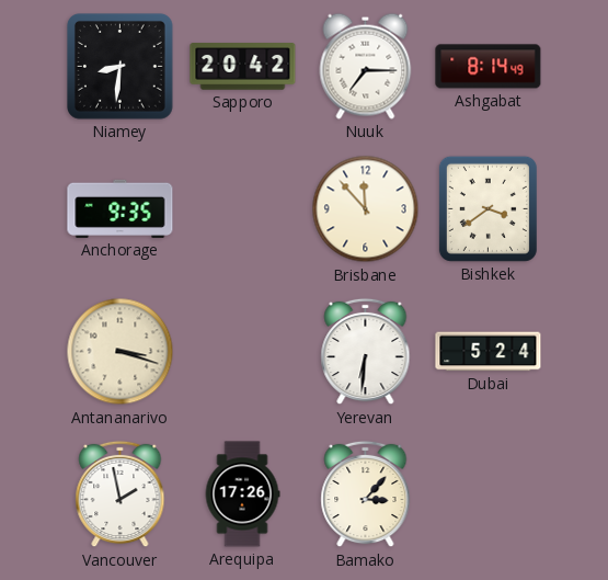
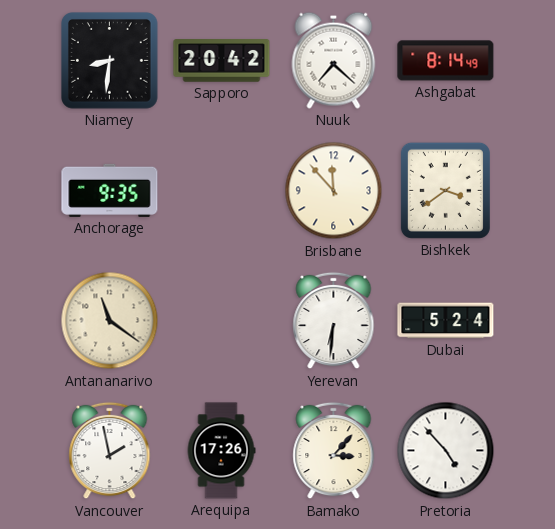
Nuuk: 7:15 -> 7:22
Antananarivo: 3:18 -> 11:21
Pretoria: none -> 4:53
